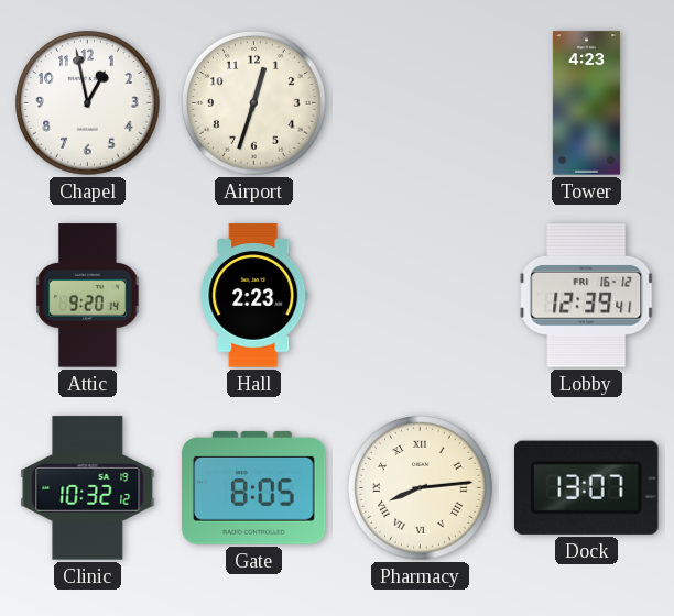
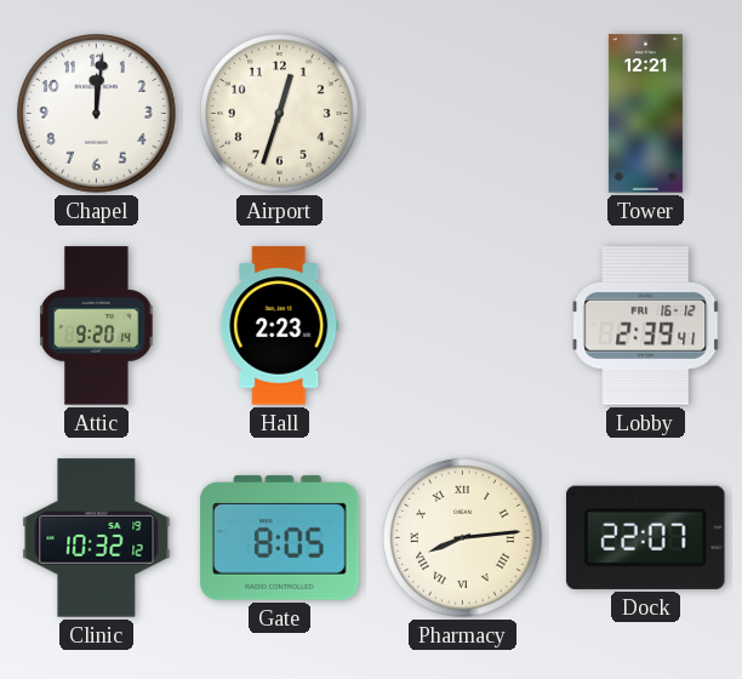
Chapel: 12:58 -> 12:01
Tower: 4:23 -> 12:21
Lobby: 12:39 -> 2:39
Dock: 13:07 -> 22:07
